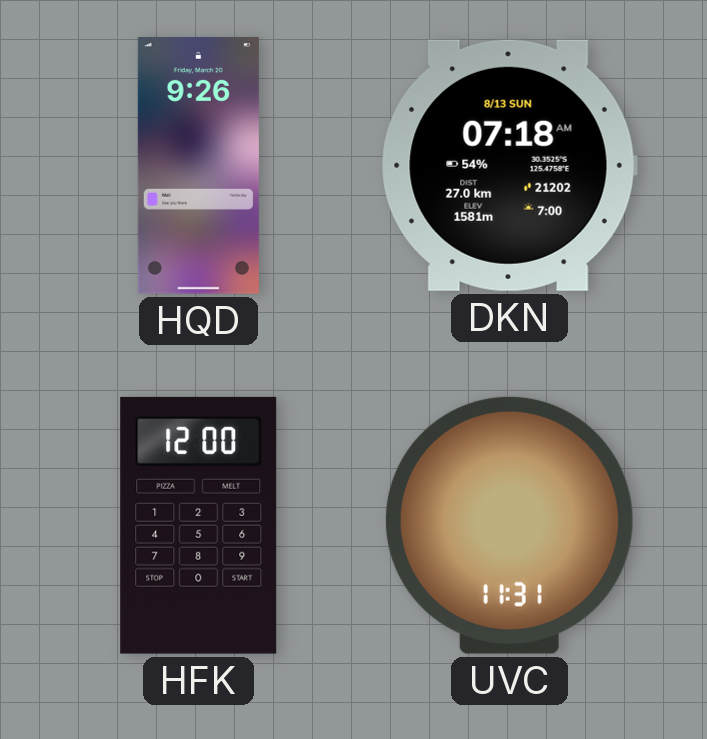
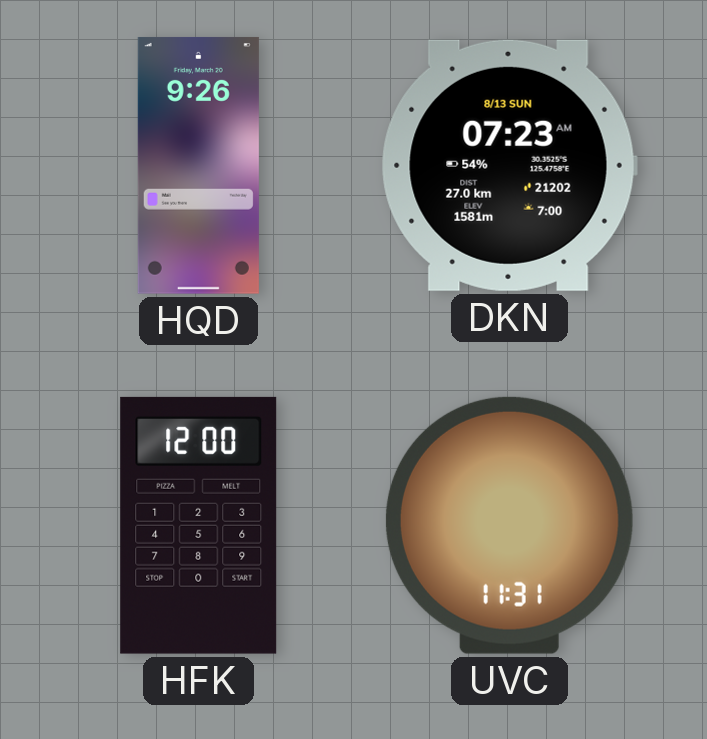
DKN: 07:18 -> 07:23
